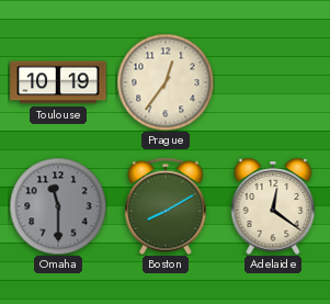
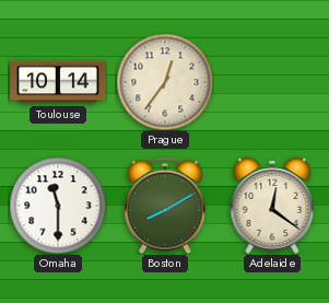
Toulouse: 10:19 -> 10:14
Omaha dial: grey -> white
